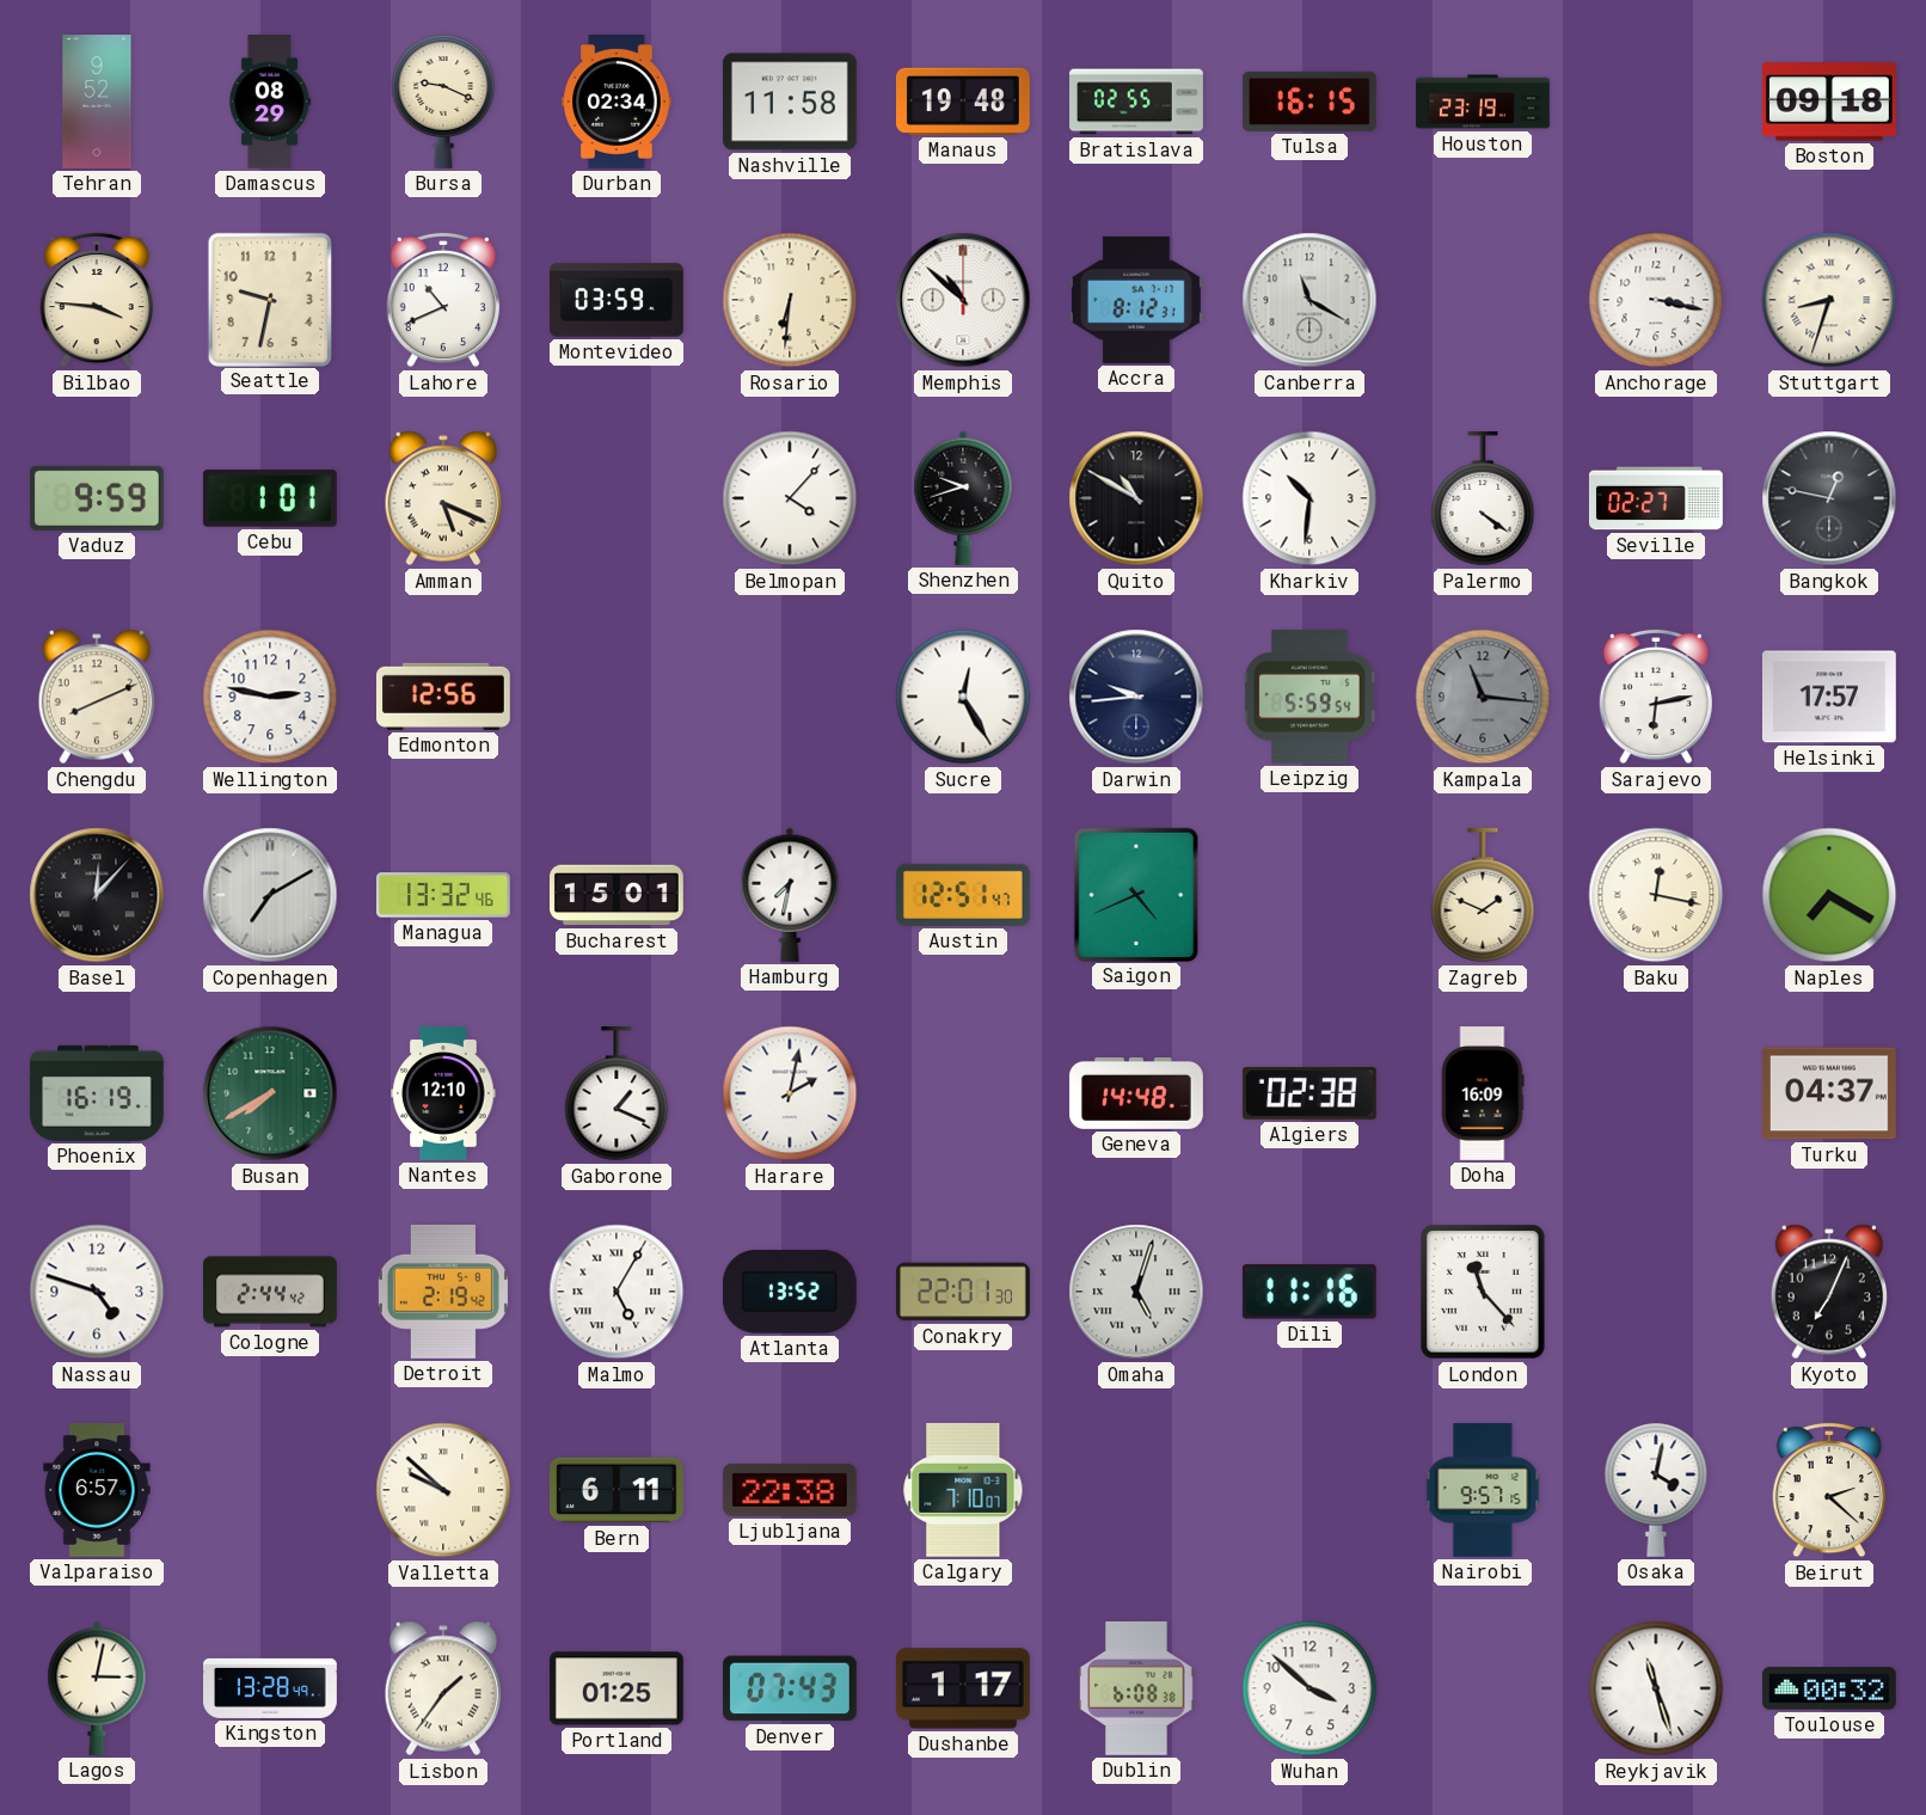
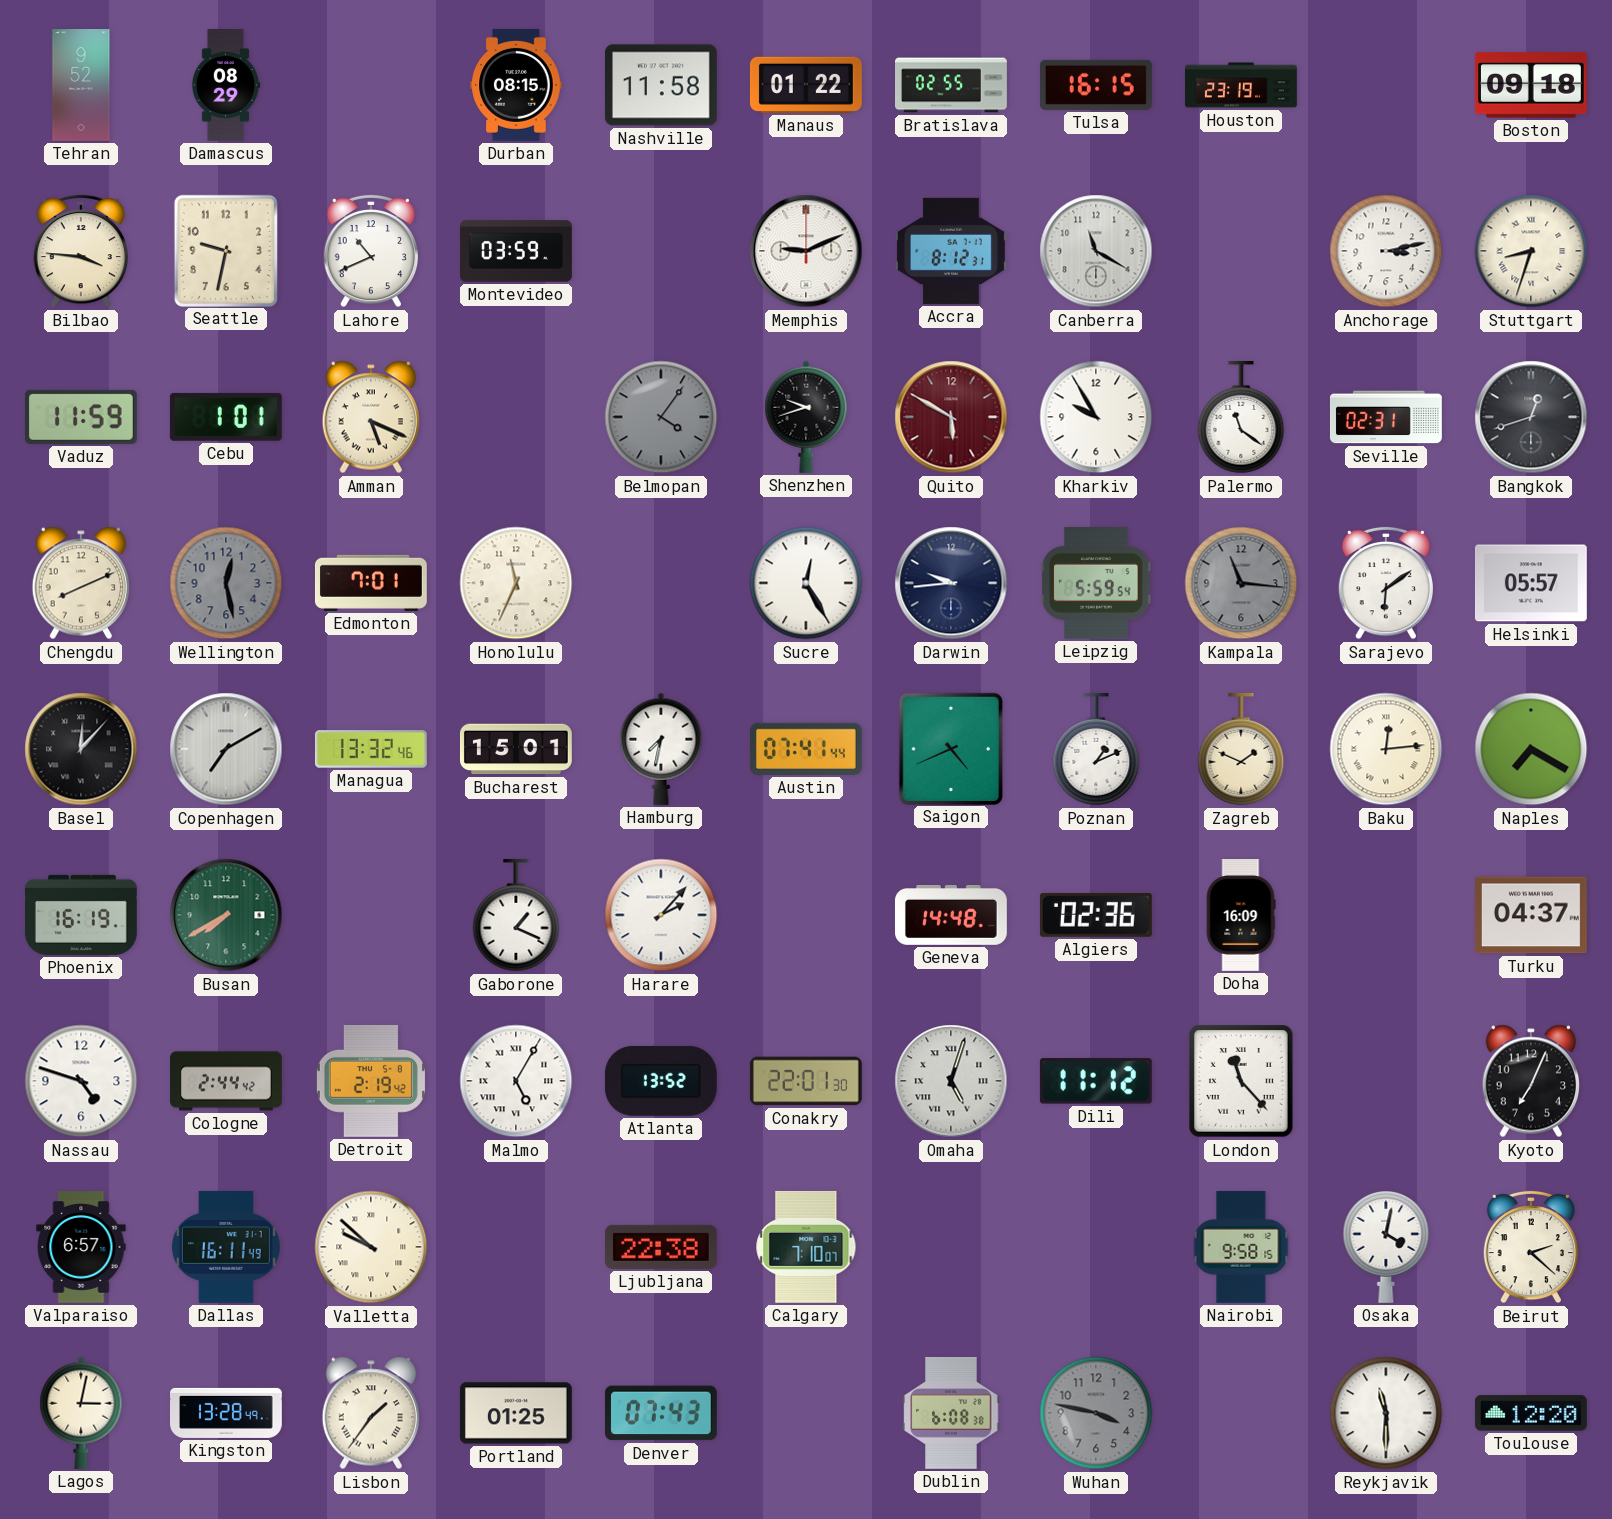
Bursa: 9:19 -> none
Durban: 02:34 -> 08:15
Manaus: 19:48 -> 01:22
Rosario: 6:31 -> none
Memphis: 10:52 -> 9:11
Anchorage: 3:17 -> 3:13
Vaduz: 9:59 -> 11:59
Belmopan: 4:07 -> 4:06
Belmopan dial: white -> grey
Quito: 10:50 -> 5:50
Quito dial: black -> burgundy
Kharkiv: 10:31 -> 9:55
Palermo: 4:21 -> 11:21
Seville: 02:27 -> 02:31
Bangkok: 12:47 -> 12:42
Wellington: 2:47 -> 12:28
Wellington dial: white -> grey
Edmonton: 12:56 -> 7:01
Honolulu: none -> 11:34
Sarajevo: 6:13 -> 6:09
Helsinki: 17:57 -> 05:57
Austin: 12:51 -> 07:41
Poznan: none -> 1:11
Baku: 12:17 -> 12:14
Nantes: 12:10 -> none
Harare: 2:02 -> 2:07
Algiers: 02:38 -> 02:36
Dili: 11:16 -> 11:12
Dallas: none -> 16:11
Bern: 6:11 -> none
Nairobi: 9:57 -> 9:58
Dushanbe: 1:17 -> none
Wuhan: 3:52 -> 3:47
Wuhan dial: white -> grey
Reykjavik: 11:27 -> 11:30
Toulouse: 00:32 -> 12:20
